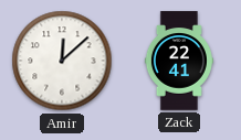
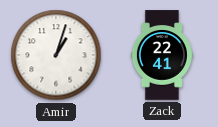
Amir: 12:08 -> 1:03
